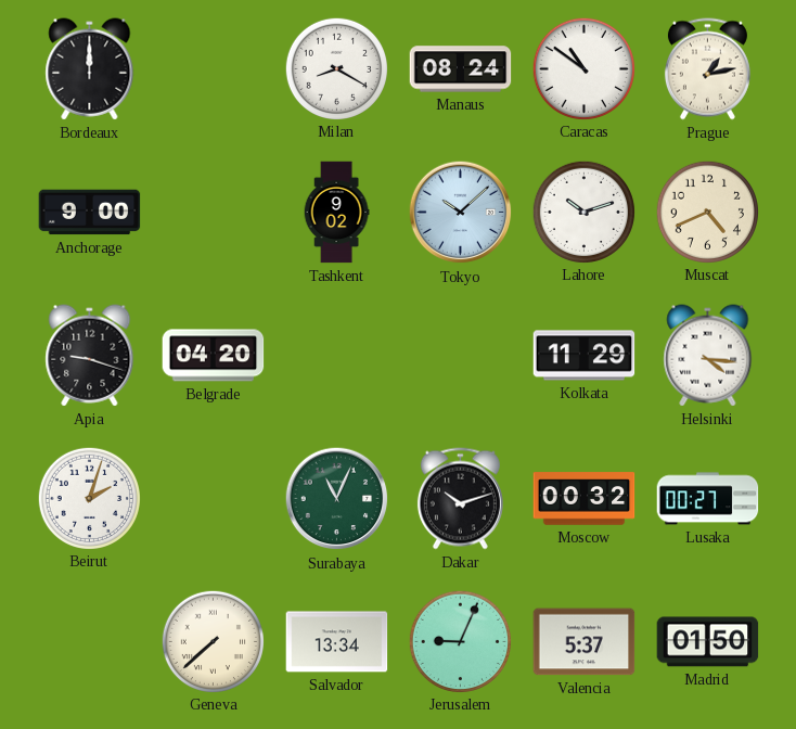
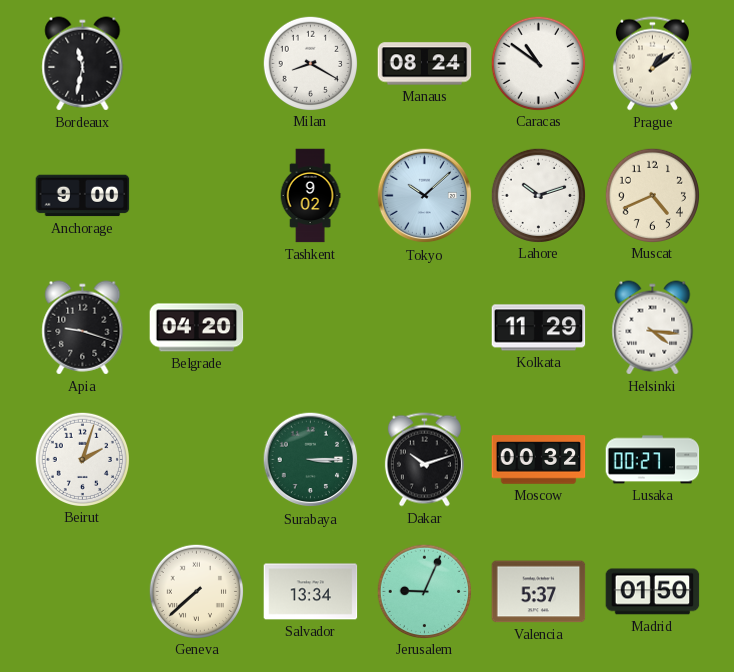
Bordeaux: 12:00 -> 11:32
Prague: 1:13 -> 1:09
Surabaya: 11:04 -> 3:15
